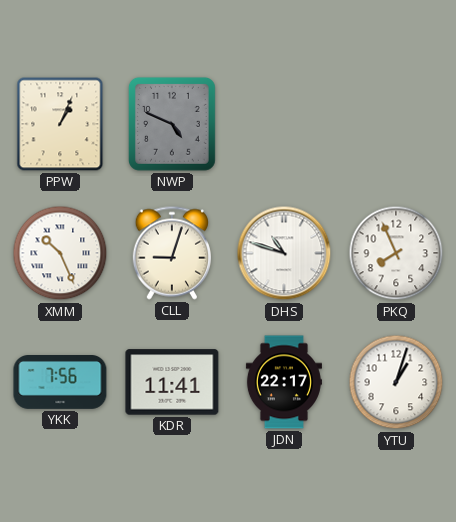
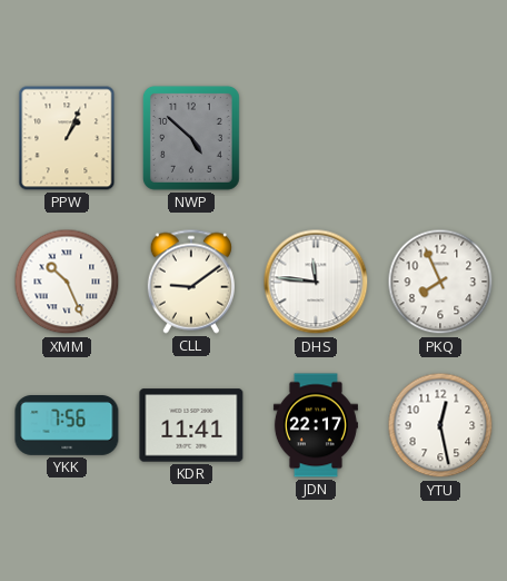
NWP: 4:49 -> 4:52
CLL: 9:03 -> 9:09
DHS: 10:48 -> 11:46
YTU: 1:03 -> 12:28
